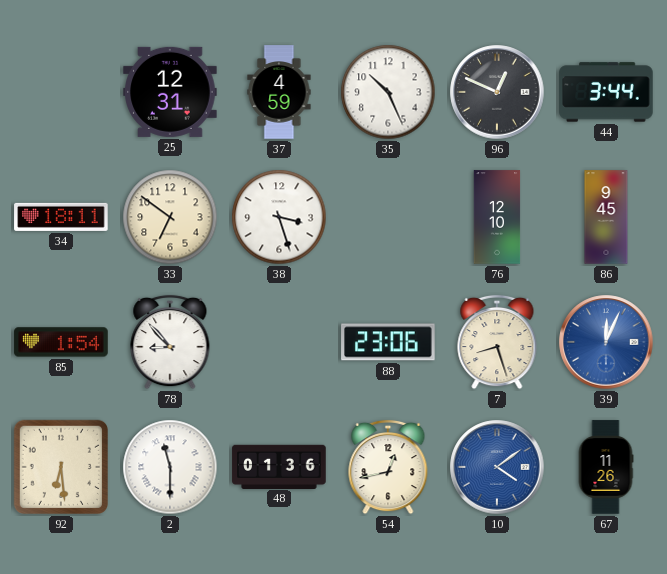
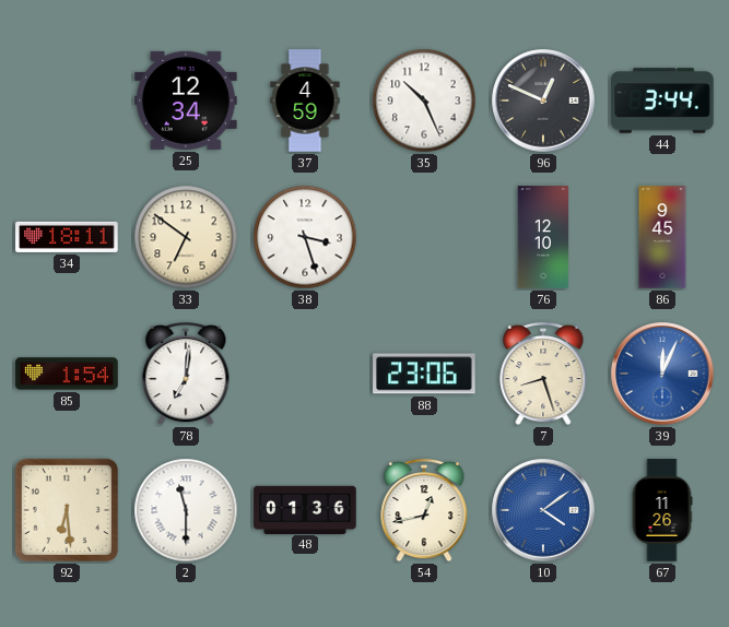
25: 12:31 -> 12:34
78: 8:53 -> 7:01
